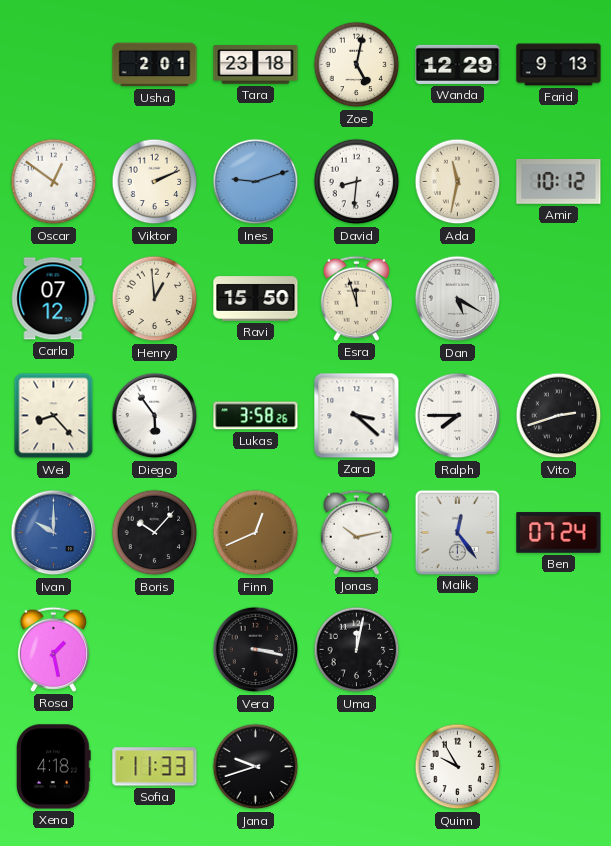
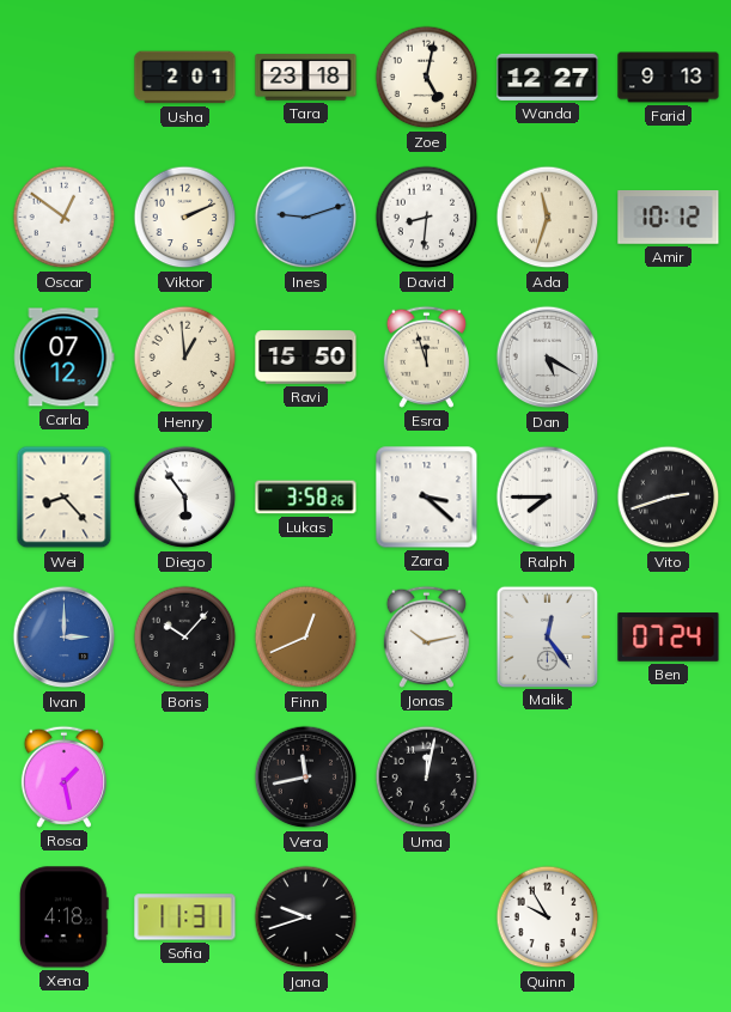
Wanda: 12:29 -> 12:27
Ada: 11:32 -> 11:33
Ivan: 10:00 -> 3:00
Vera: 3:17 -> 11:43
Sofia: 11:33 -> 11:31
